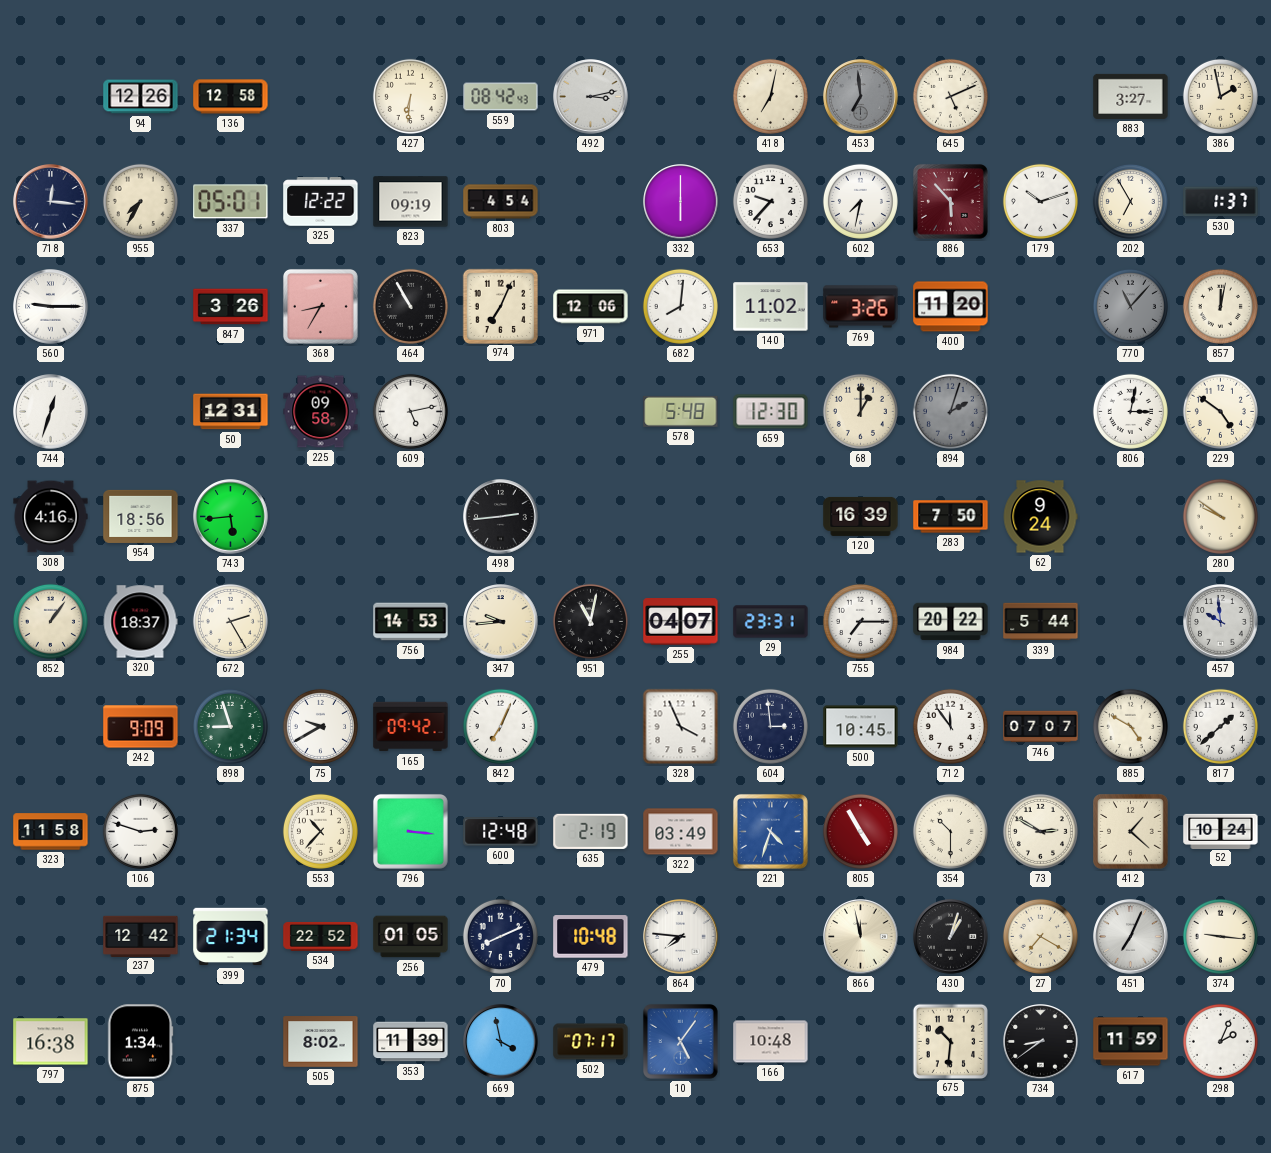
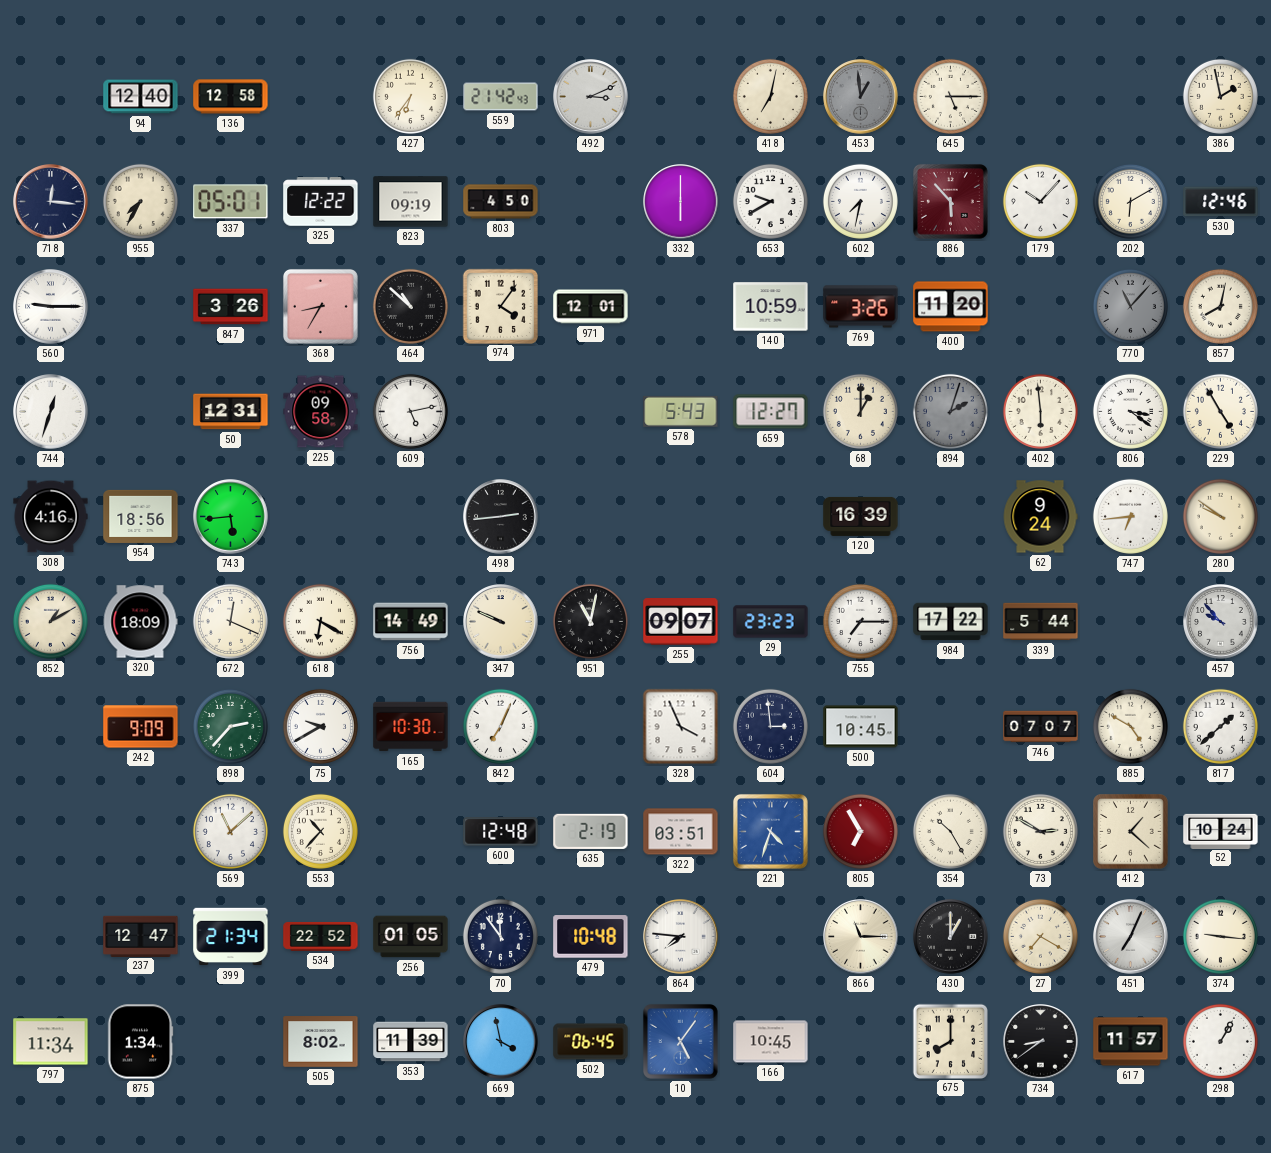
94: 12:26 -> 12:40
427: 6:31 -> 6:36
559: 08:42 -> 21:42
492: 3:13 -> 3:11
453: 6:59 -> 12:59
645: 5:11 -> 5:15
883: 3:27 -> none
803: 4:54 -> 4:50
653: 9:37 -> 9:40
179: 10:12 -> 10:07
202: 6:55 -> 6:10
530: 1:37 -> 12:46
464: 10:55 -> 10:52
974: 7:04 -> 4:06
971: 12:06 -> 12:01
682: 8:01 -> none
140: 11:02 -> 10:59
857: 12:02 -> 8:02
578: 5:48 -> 5:43
659: 12:30 -> 12:27
402: none -> 5:59
806: 3:02 -> 3:21
229: 4:51 -> 4:55
283: 7:50 -> none
747: none -> 6:44
852: 1:06 -> 1:10
320: 18:37 -> 18:09
672: 2:25 -> 12:19
618: none -> 6:20
756: 14:53 -> 14:49
347: 9:44 -> 9:49
255: 04:07 -> 09:07
29: 23:31 -> 23:23
984: 20:22 -> 17:22
457: 9:59 -> 9:53
898: 8:57 -> 2:37
165: 09:42 -> 10:30
712: 11:54 -> none
323: 11:58 -> none
106: 2:48 -> none
569: none -> 11:08
796: 3:16 -> none
322: 03:49 -> 03:51
805: 4:55 -> 6:55
354: 10:30 -> 10:25
237: 12:42 -> 12:47
70: 8:11 -> 11:54
866: 11:58 -> 11:15
430: 1:03 -> 1:00
797: 16:38 -> 11:34
502: 07:17 -> 06:45
166: 10:48 -> 10:45
675: 10:31 -> 8:00
617: 11:59 -> 11:57
298: 2:04 -> 1:05
